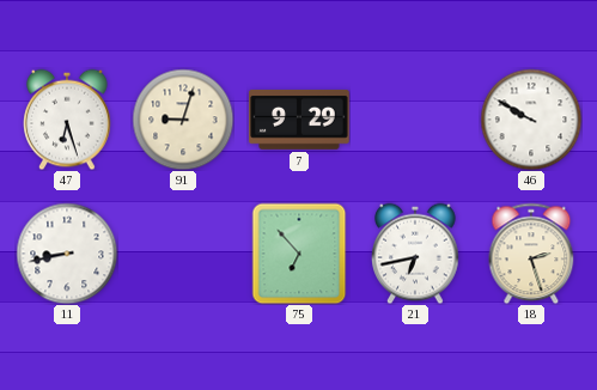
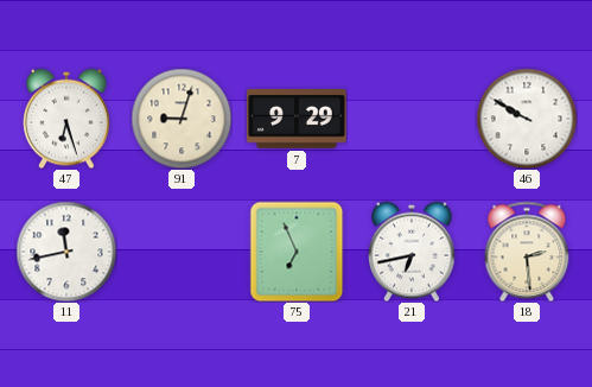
11: 8:43 -> 11:43
75: 6:53 -> 6:56
18: 2:27 -> 2:29
